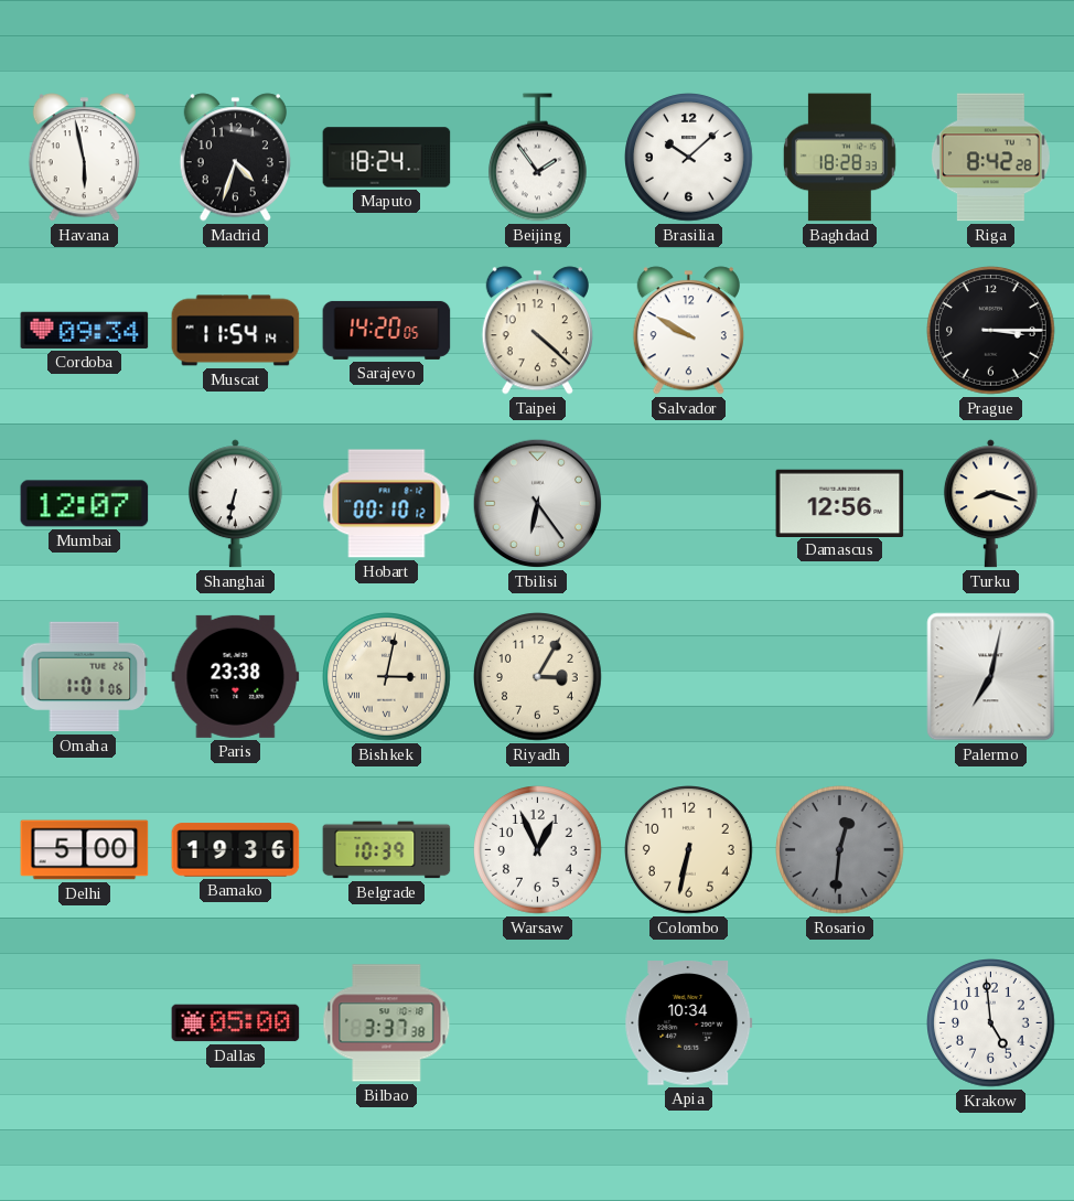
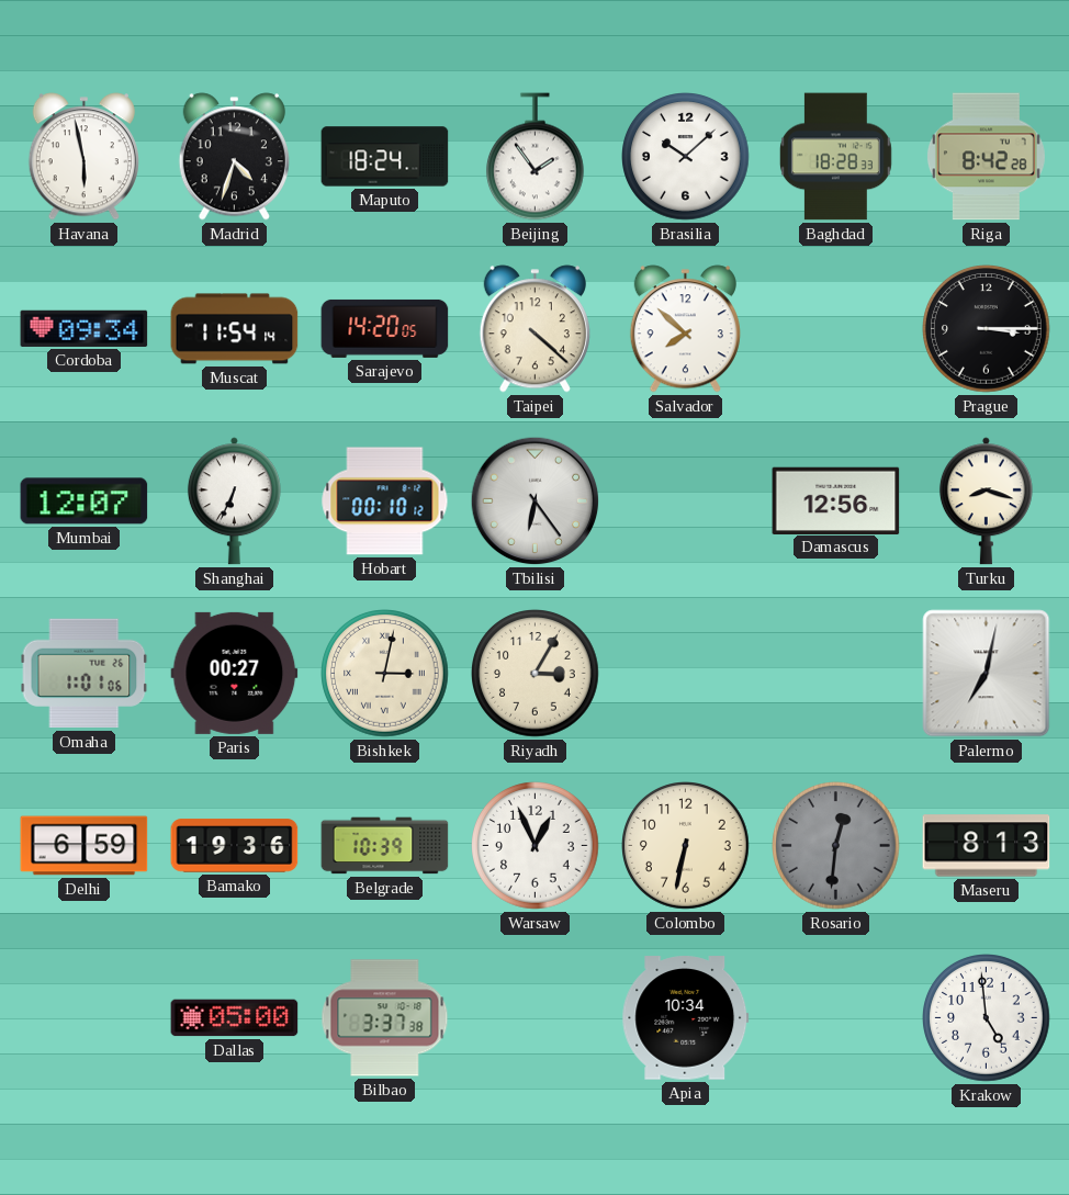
Salvador: 9:50 -> 7:52
Shanghai: 6:32 -> 6:34
Paris: 23:38 -> 00:27
Delhi: 5:00 -> 6:59
Maseru: none -> 8:13
